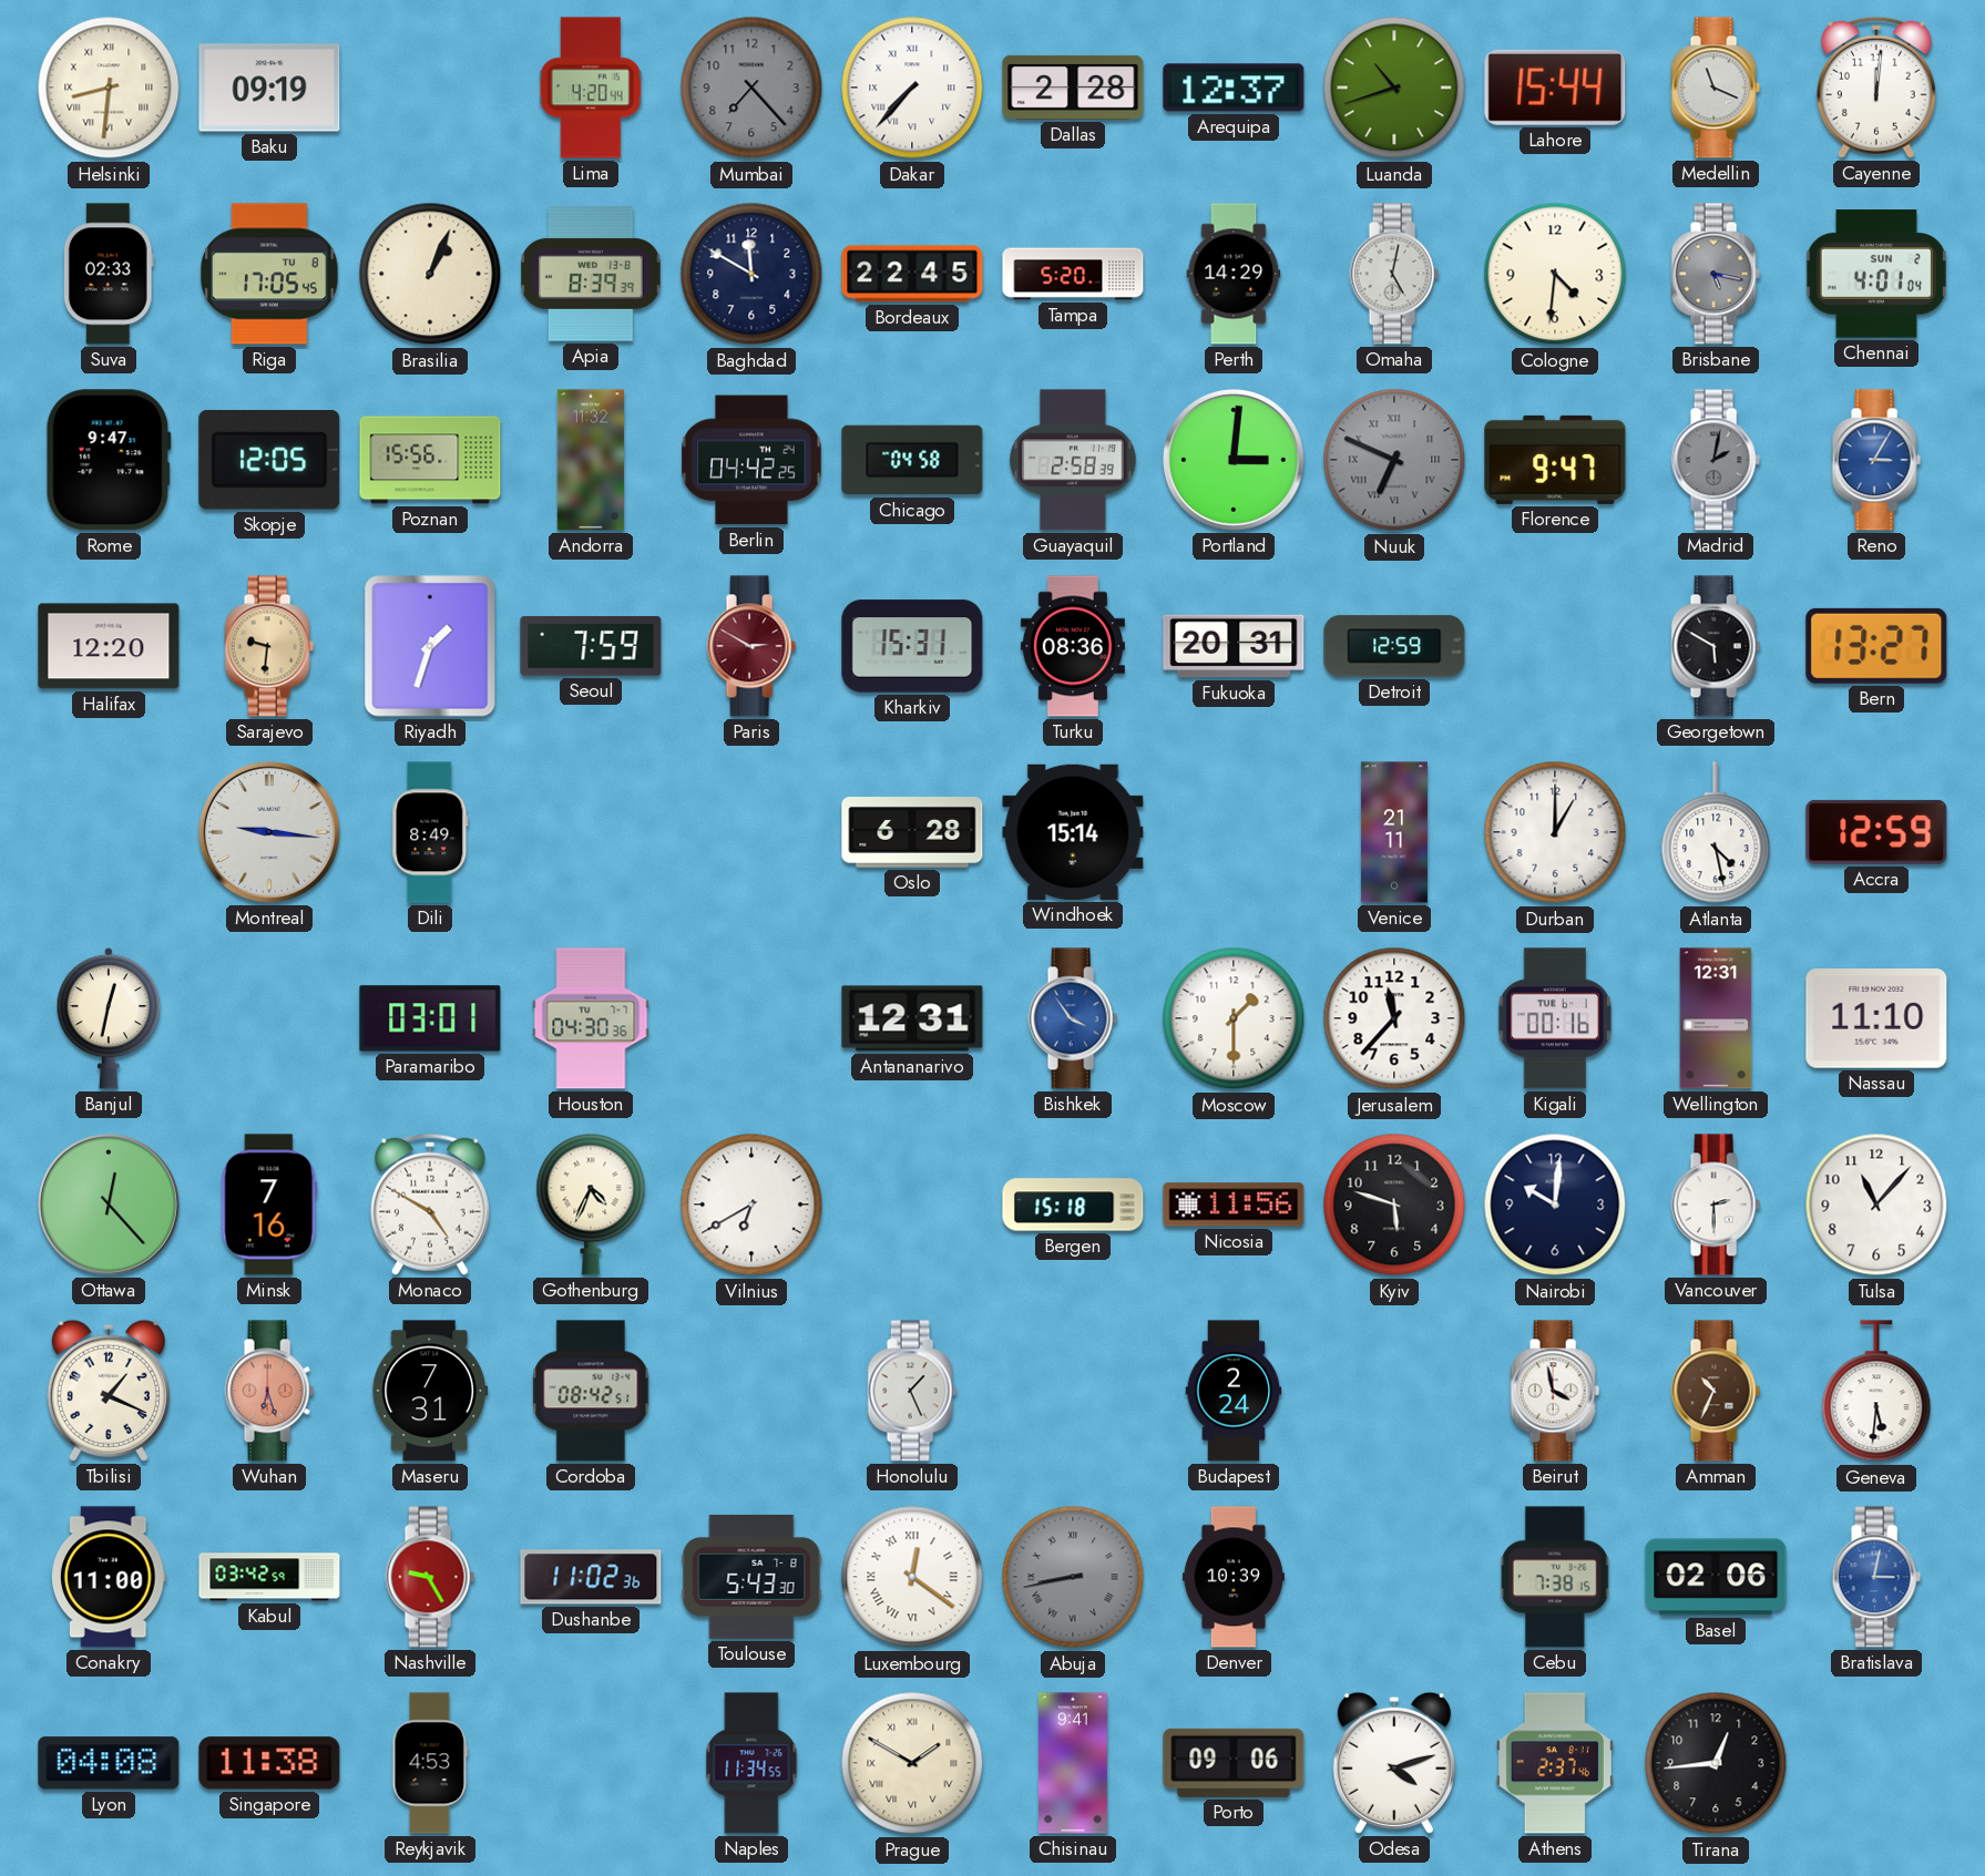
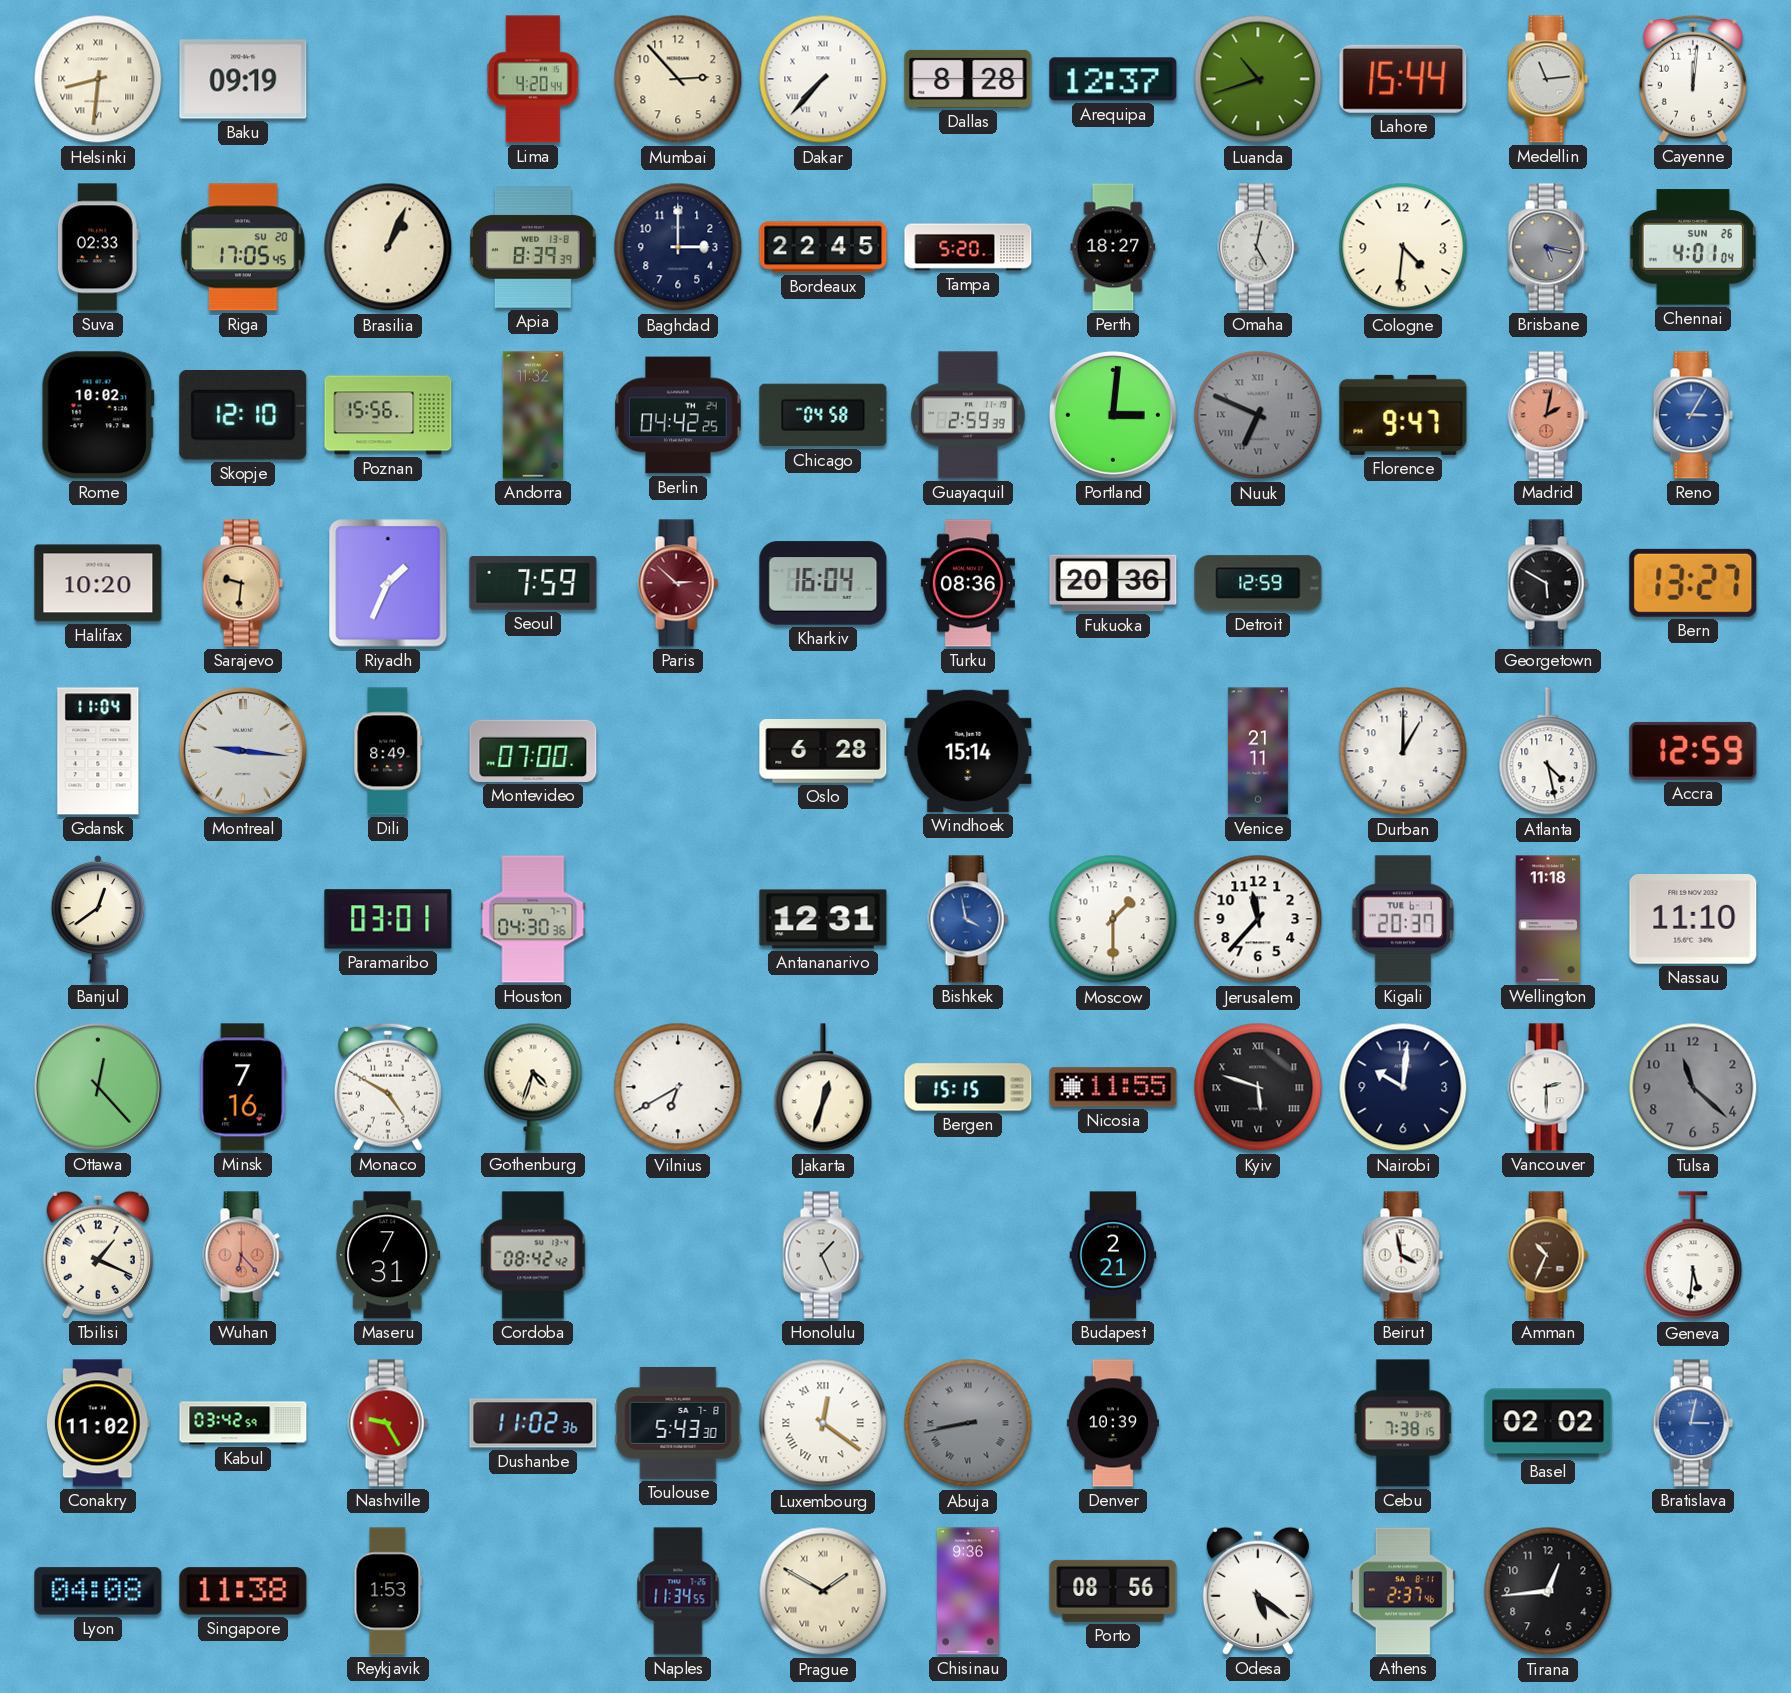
Mumbai: 7:23 -> 2:53
Mumbai dial: grey -> cream
Dallas: 2:28 -> 8:28
Medellin: 11:19 -> 11:14
Riga date: TU 8 -> SU 20
Baghdad: 11:50 -> 3:00
Perth: 14:29 -> 18:27
Chennai date: SUN 2 -> SUN 26
Rome: 9:47 -> 10:02
Skopje: 12:05 -> 12:10
Guayaquil: 2:58 -> 2:59
Madrid dial: grey -> salmon
Halifax: 12:20 -> 10:20
Riyadh: 1:33 -> 1:34
Paris: 2:50 -> 2:52
Kharkiv: 15:31 -> 16:04
Fukuoka: 20:31 -> 20:36
Gdansk: none -> 11:04
Montevideo: none -> 07:00
Banjul: 12:32 -> 12:39
Bishkek: 3:54 -> 3:58
Kigali: 00:16 -> 20:37
Wellington: 12:31 -> 11:18
Gothenburg: 4:34 -> 4:33
Jakarta: none -> 12:33
Bergen: 15:18 -> 15:15
Nicosia: 11:56 -> 11:55
Kyiv numerals: Arabic -> Roman
Tulsa: 11:07 -> 11:22
Tulsa dial: white -> grey
Wuhan: 6:27 -> 6:23
Cordoba: 08:42:51 -> 08:42:42
Budapest: 2:24 -> 2:21
Conakry: 11:00 -> 11:02
Basel: 02:06 -> 02:02
Reykjavik: 4:53 -> 1:53
Chisinau: 9:41 -> 9:36
Porto: 09:06 -> 08:56
Odesa: 4:12 -> 5:21
